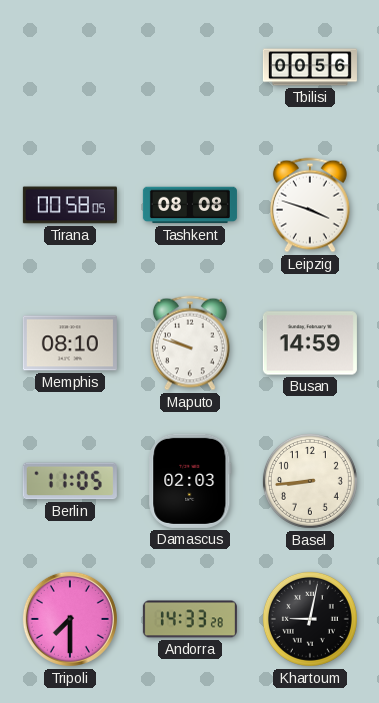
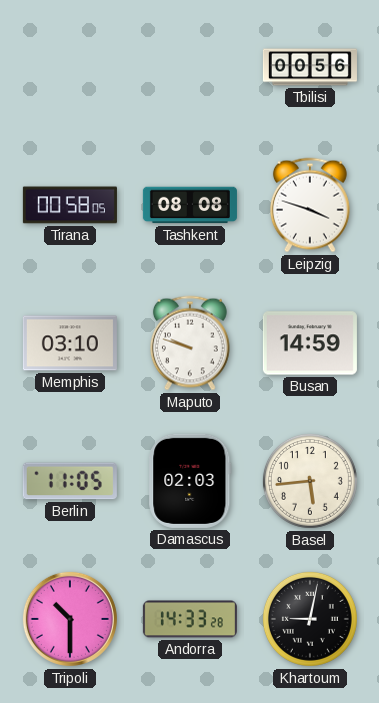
Memphis: 08:10 -> 03:10
Basel: 8:44 -> 5:44
Tripoli: 7:30 -> 10:30
